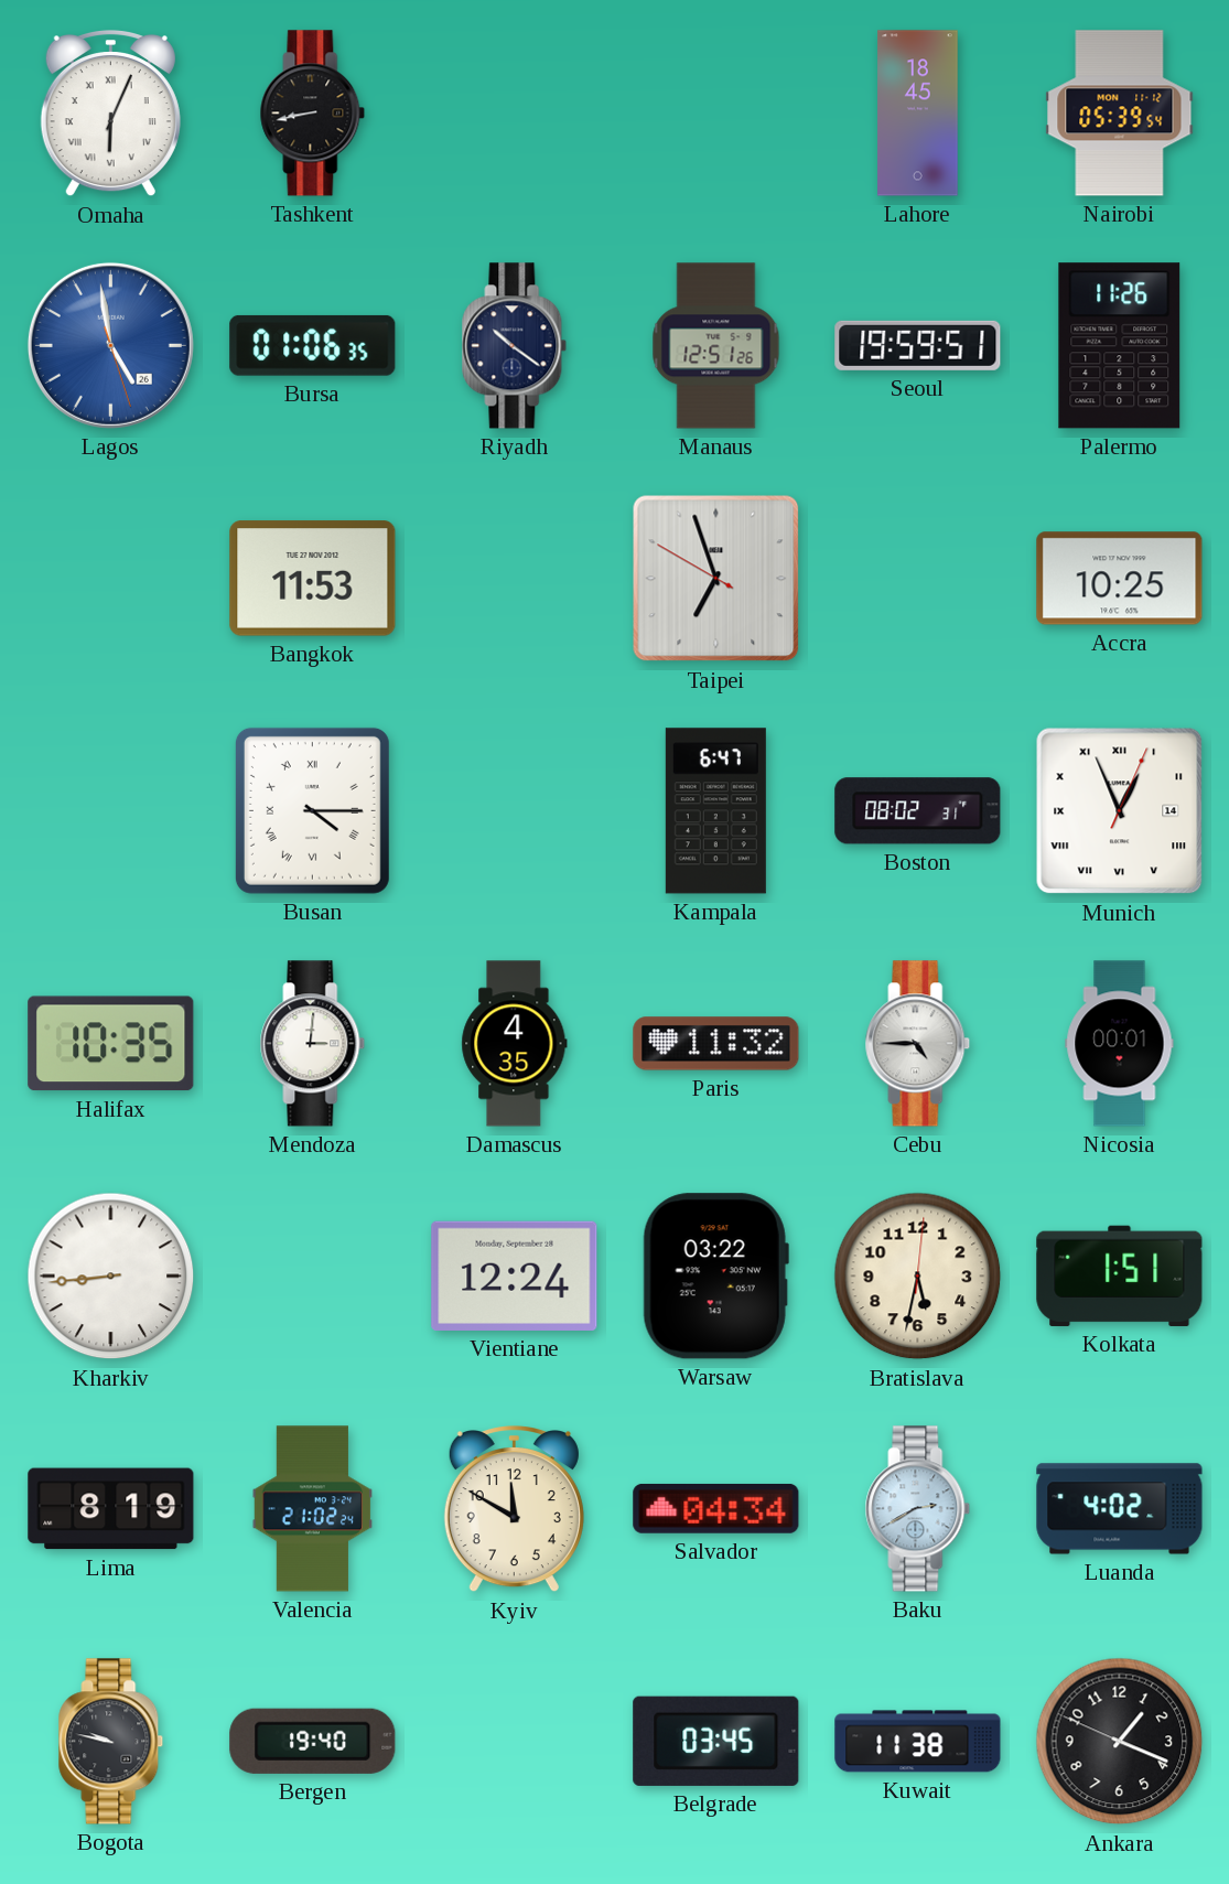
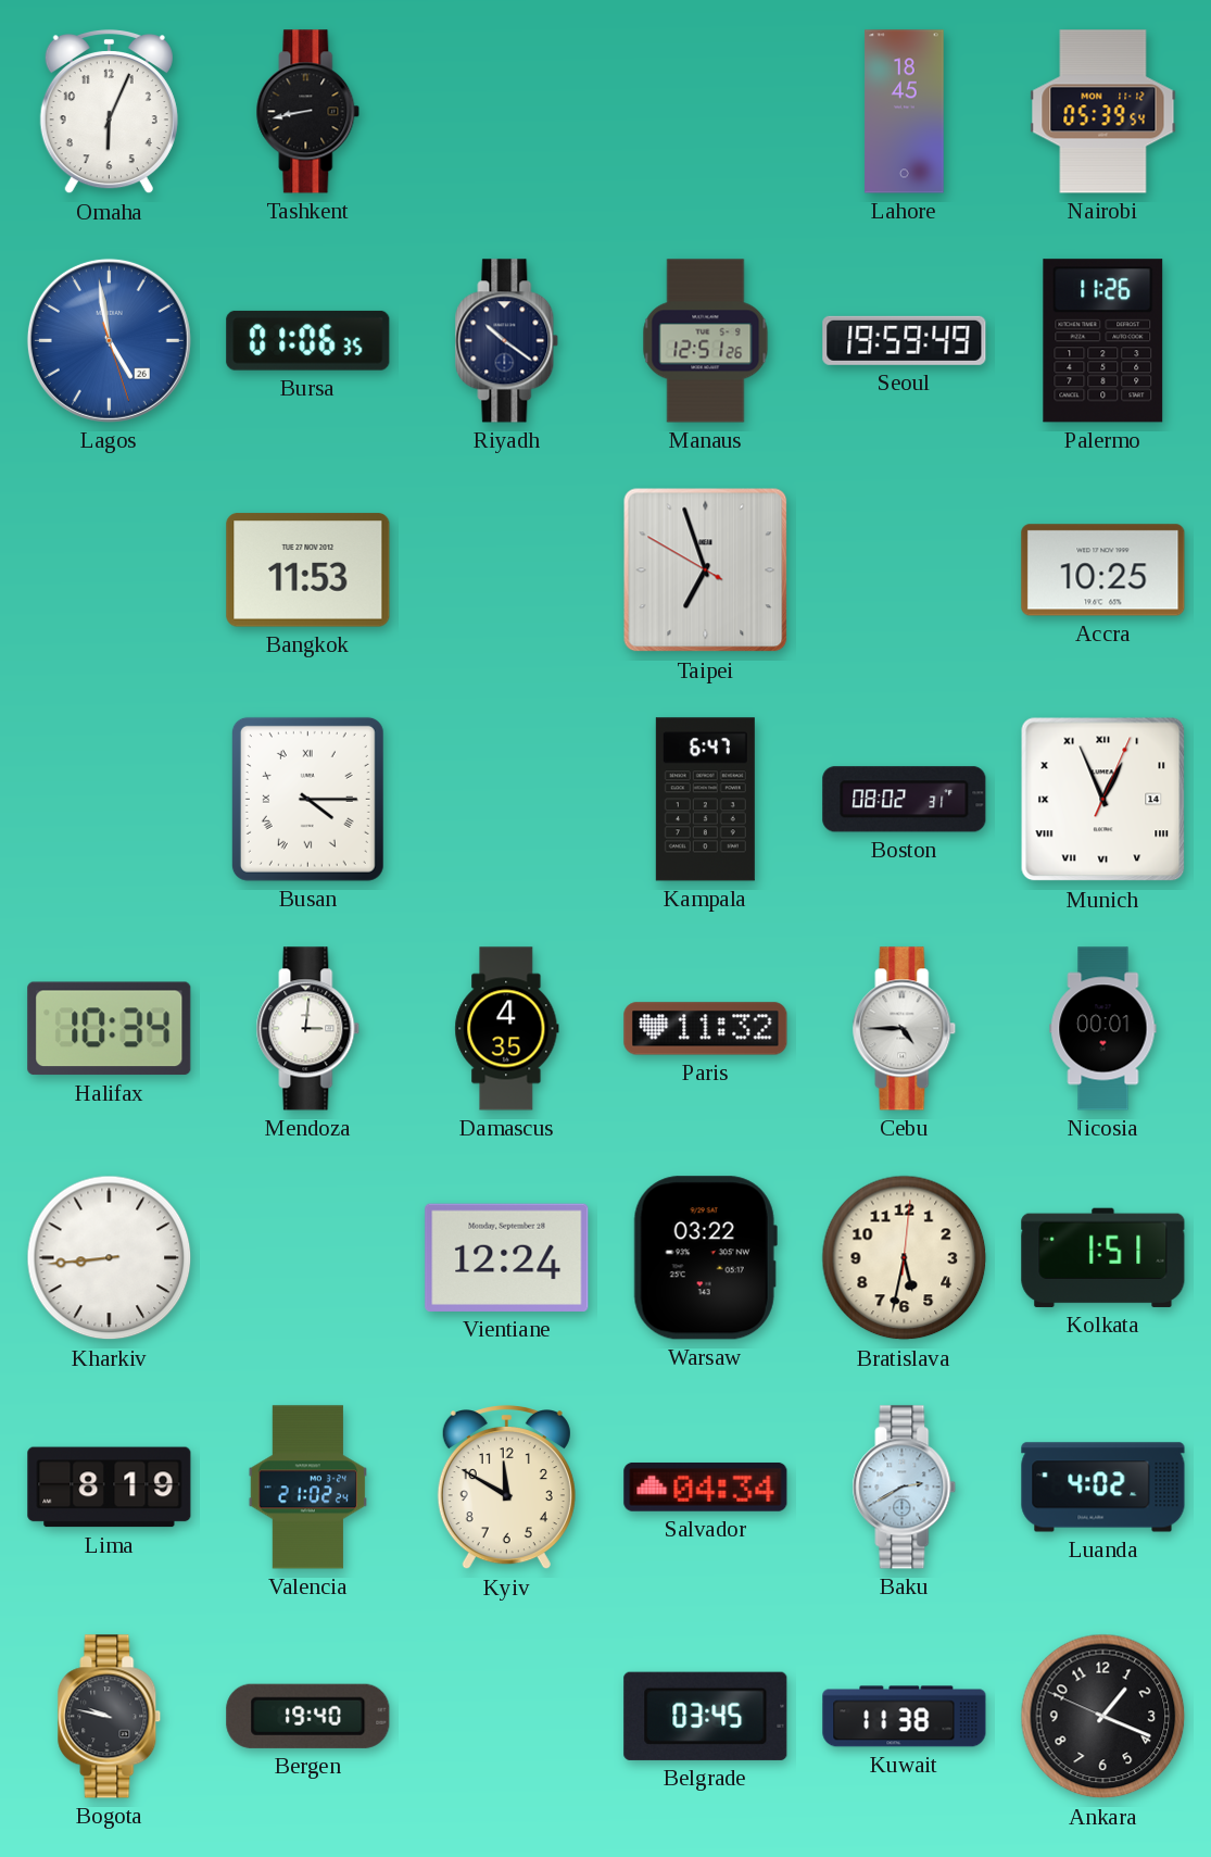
Omaha numerals: Roman -> Arabic
Seoul: 19:59:51 -> 19:59:49
Halifax: 10:35 -> 10:34
